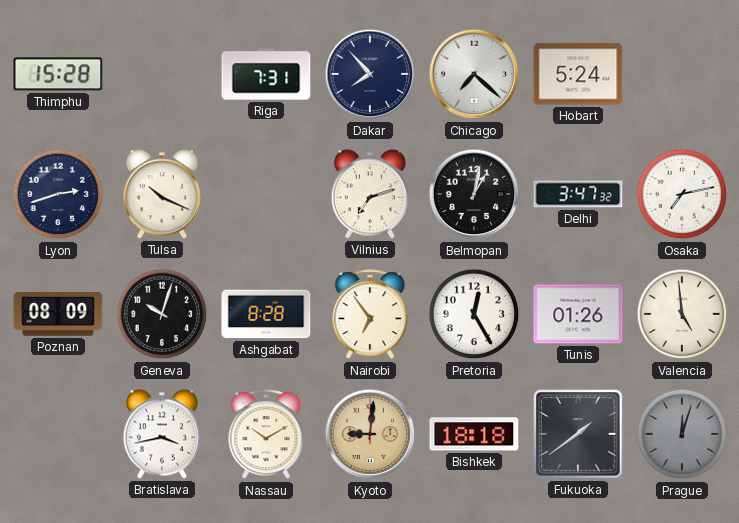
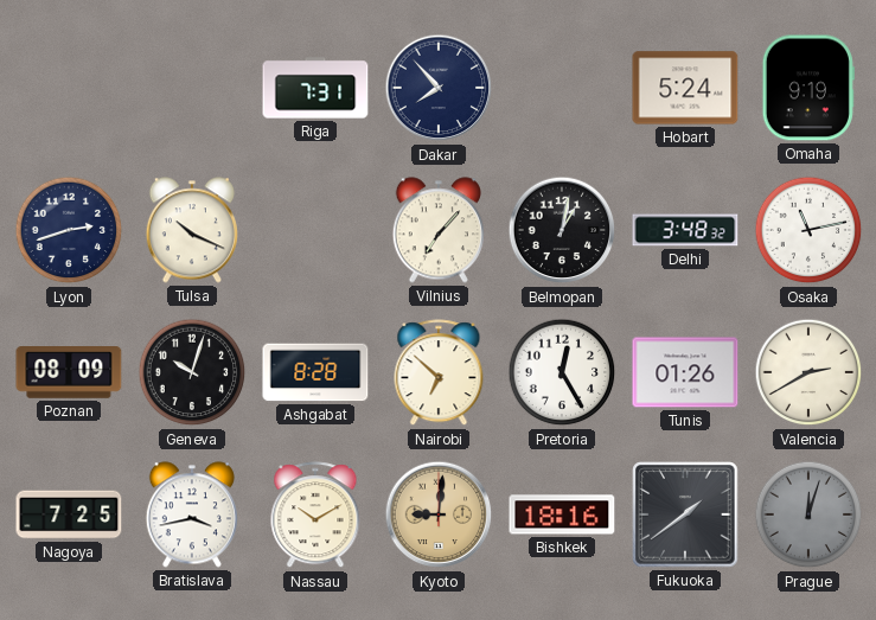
Thimphu: 15:28 -> none
Chicago: 7:22 -> none
Omaha: none -> 9:19
Vilnius: 7:12 -> 7:07
Delhi: 3:47 -> 3:48
Osaka: 7:13 -> 11:13
Nairobi: 6:54 -> 6:52
Valencia: 4:59 -> 2:40
Nagoya: none -> 7:25
Bishkek: 18:18 -> 18:16
